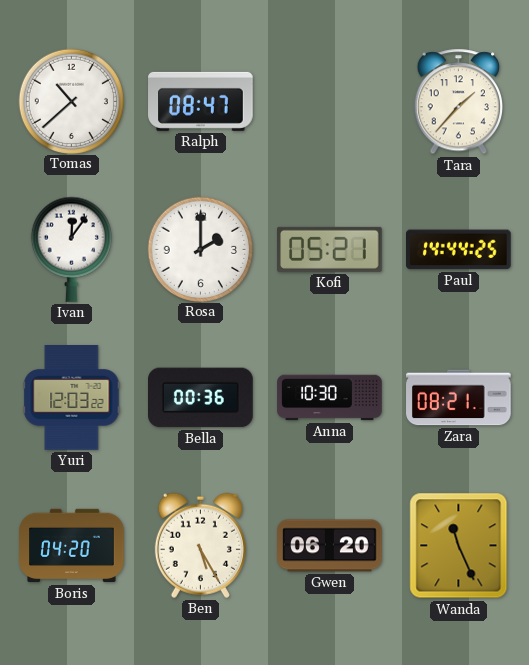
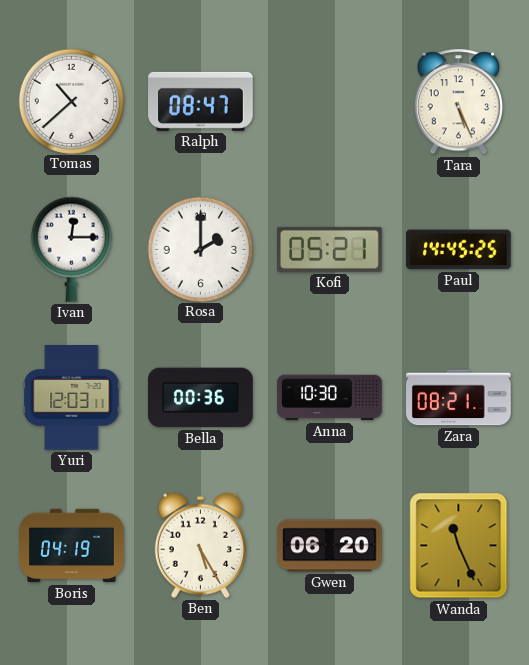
Tara: 1:37 -> 5:26
Ivan: 12:06 -> 12:15
Paul: 14:44 -> 14:45
Yuri: 12:03:22 -> 12:03:11
Boris: 04:20 -> 04:19
